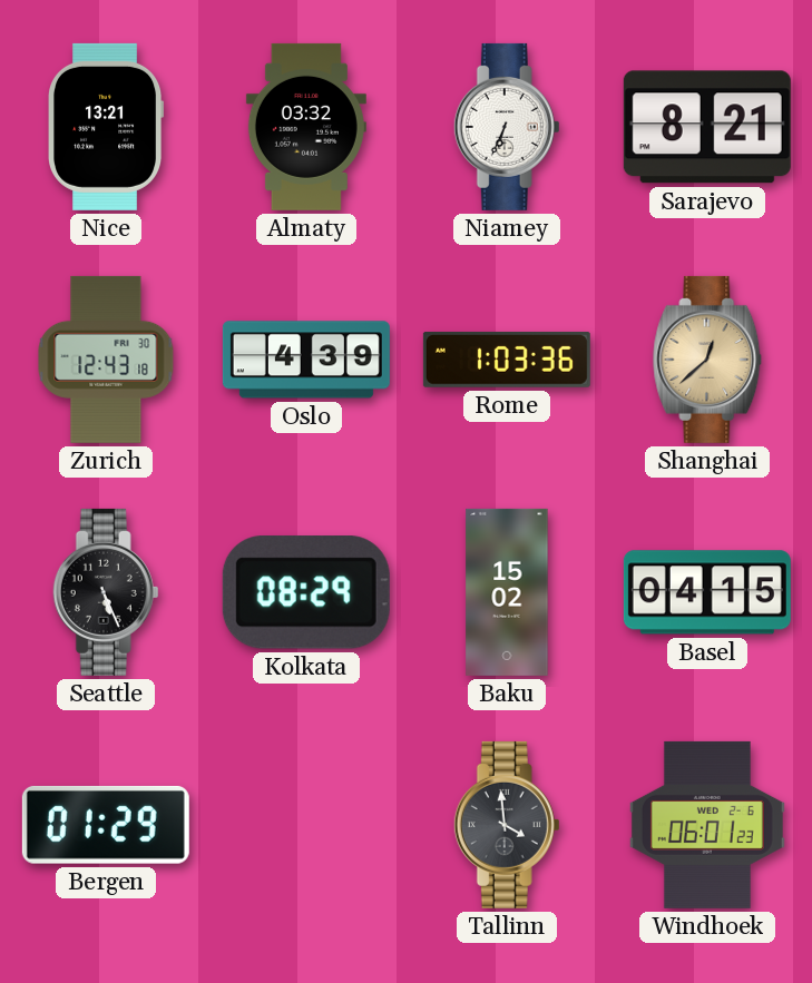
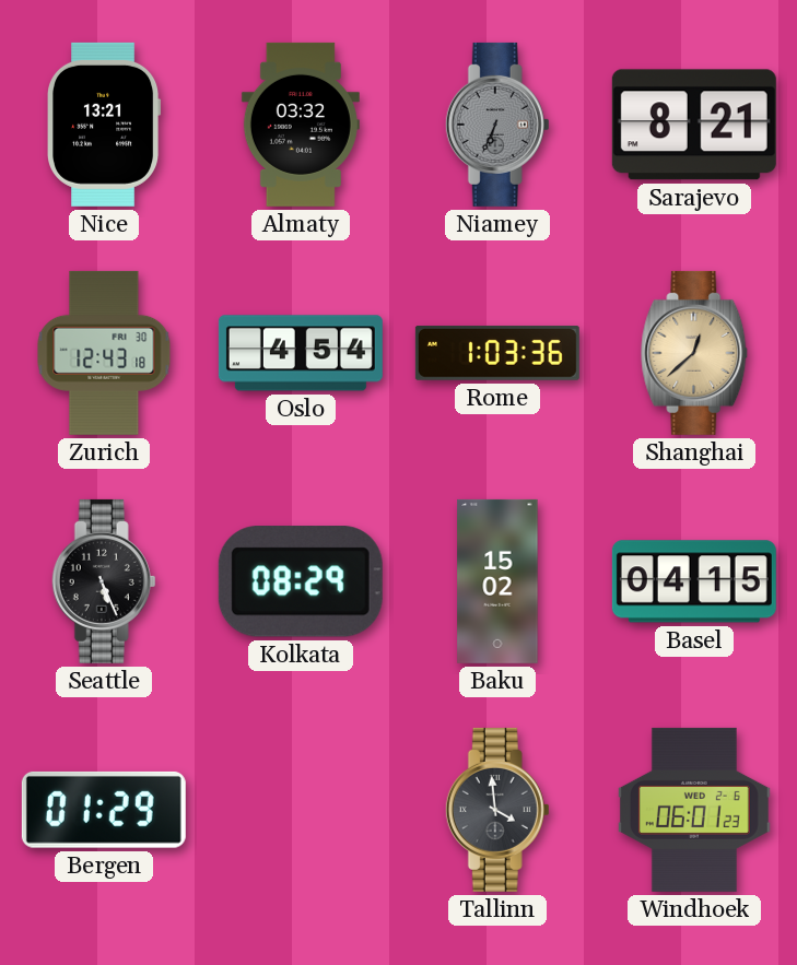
Niamey dial: white -> grey
Oslo: 4:39 -> 4:54
